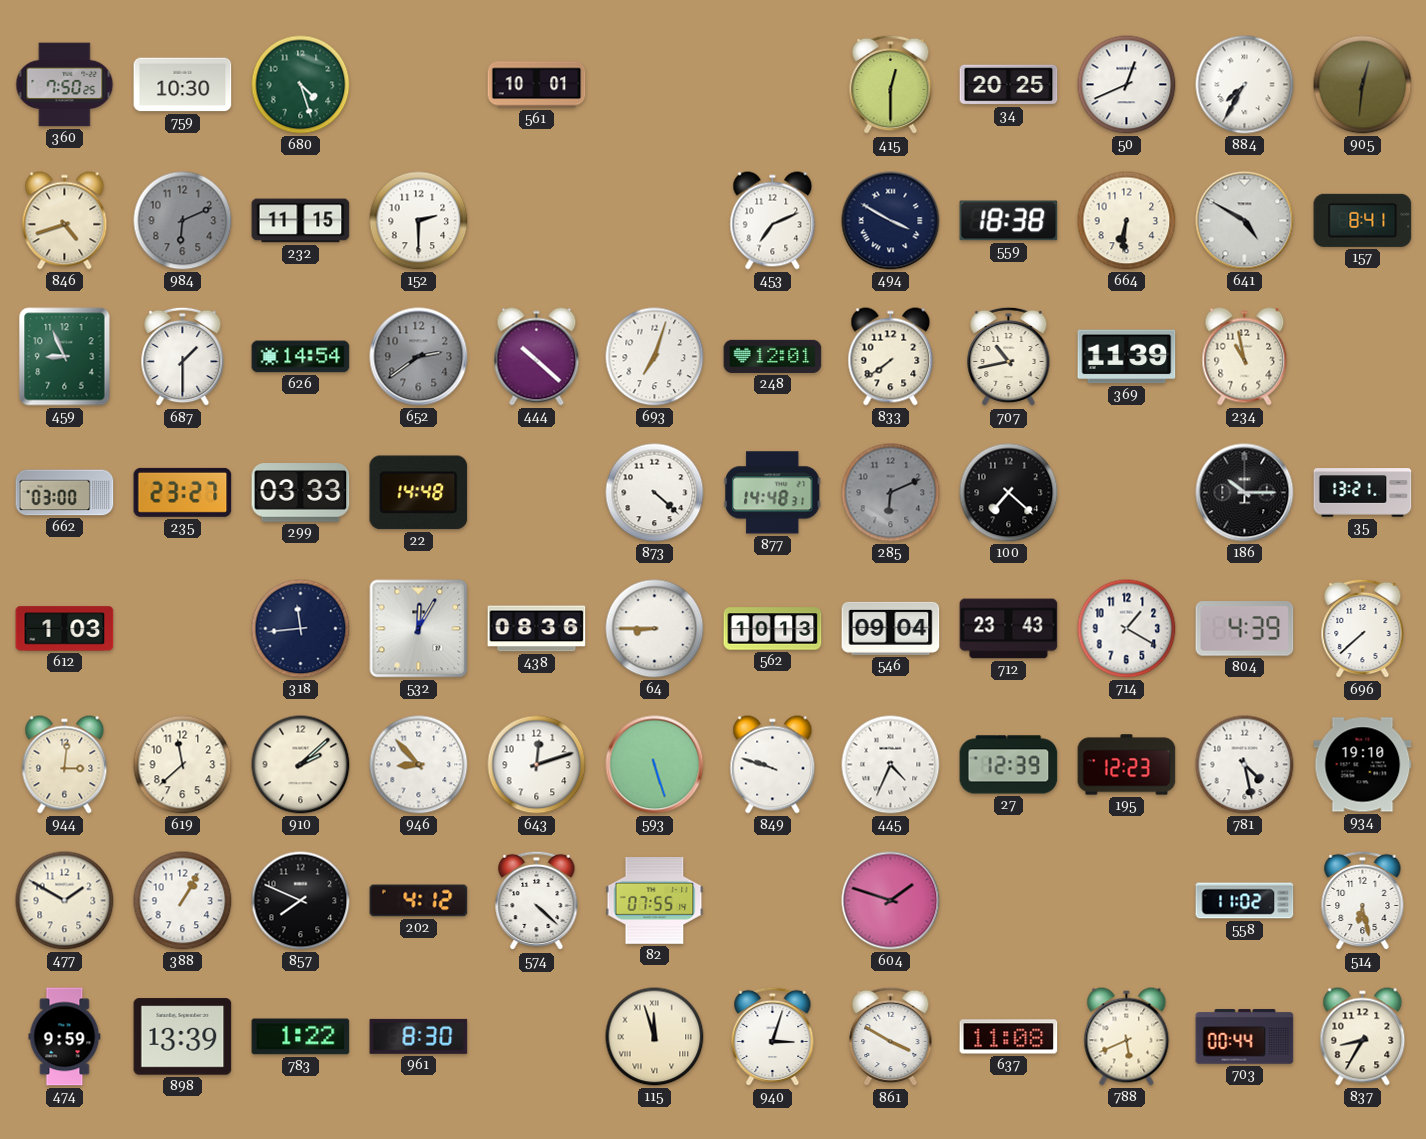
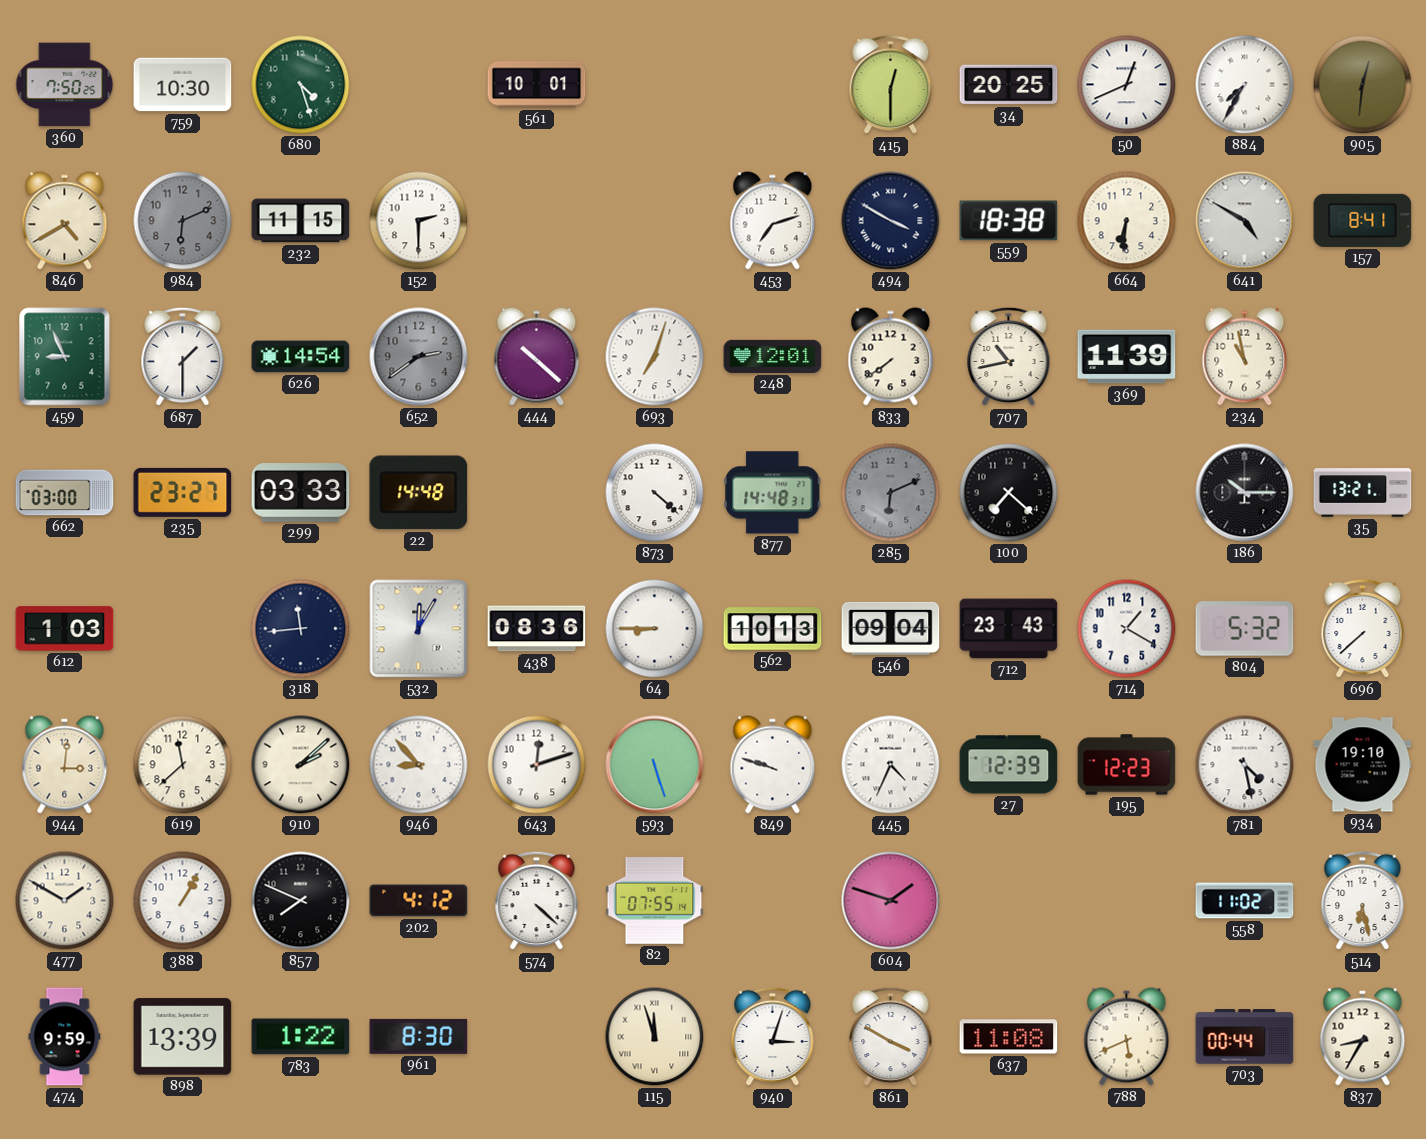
846: 4:42 -> 4:40
453: 7:11 -> 7:12
804: 4:39 -> 5:32
